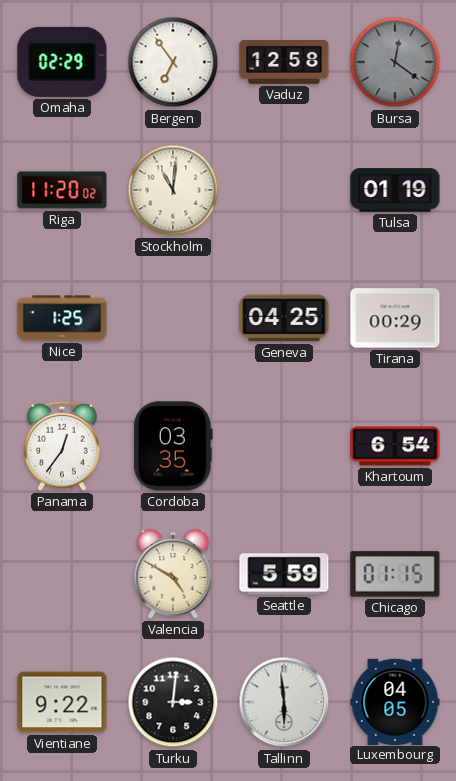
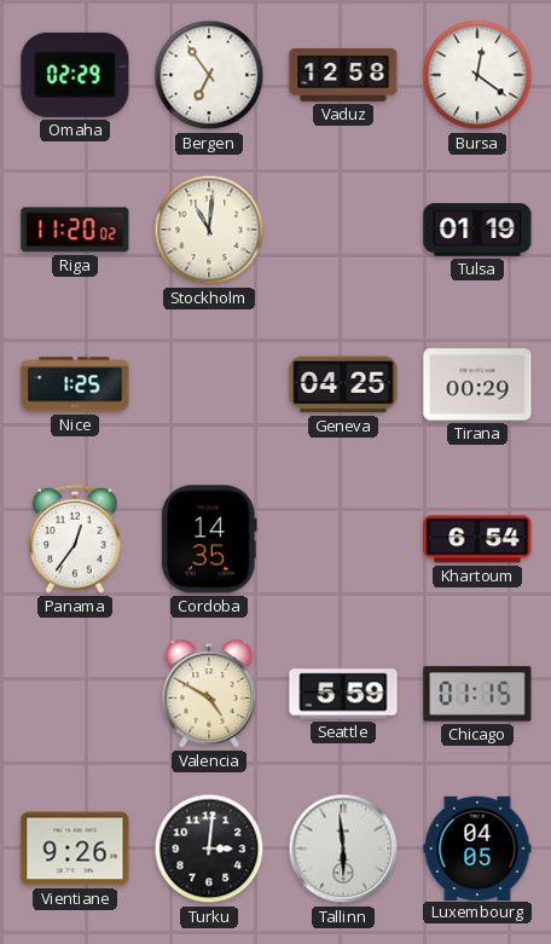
Bursa dial: grey -> white
Cordoba: 03:35 -> 14:35
Vientiane: 9:22 -> 9:26
